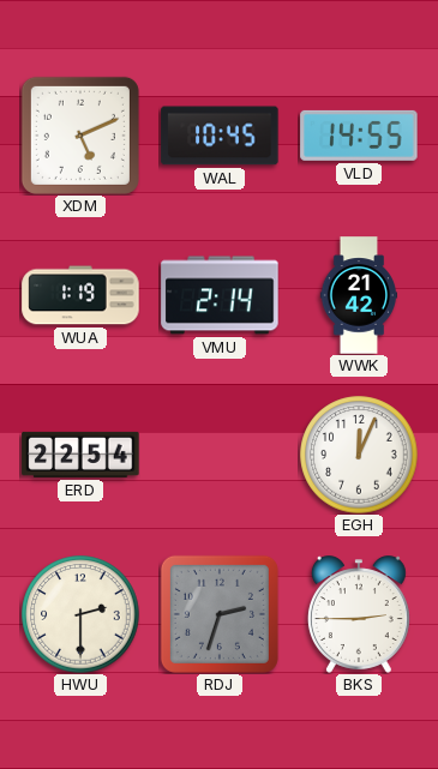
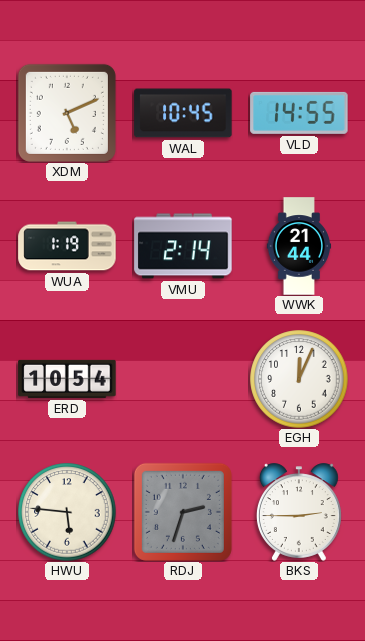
WWK: 21:42 -> 21:44
ERD: 22:54 -> 10:54
HWU: 2:30 -> 5:46
